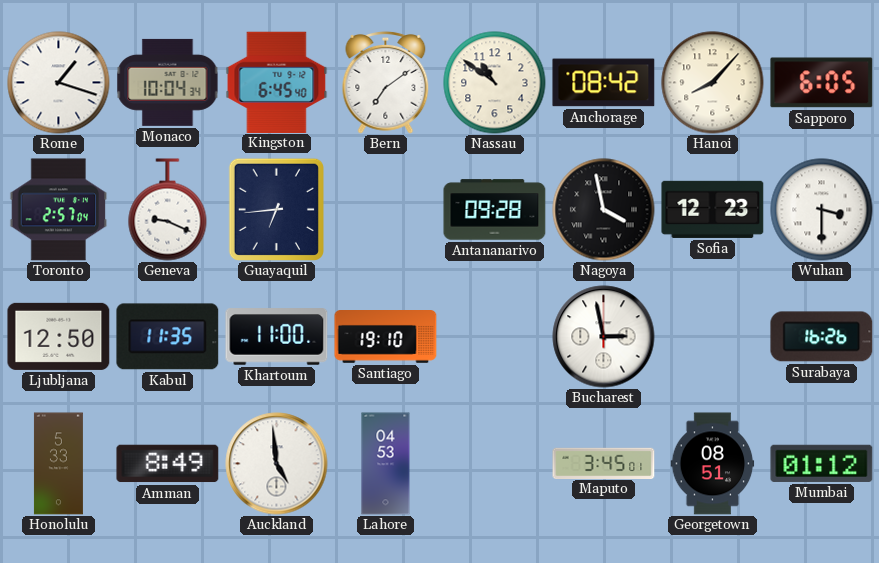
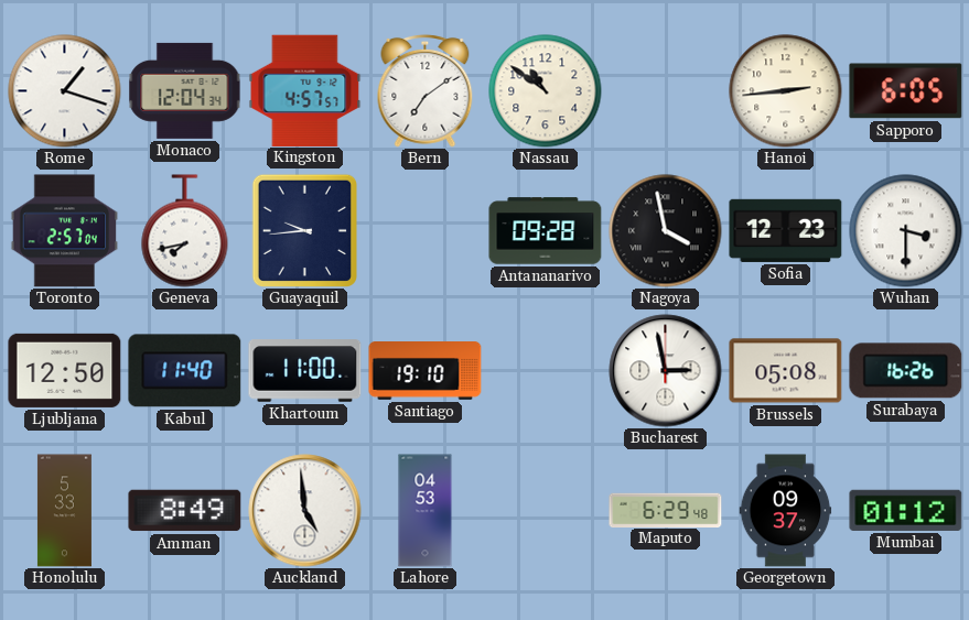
Monaco: 10:04 -> 12:04
Kingston: 6:45 -> 4:57
Anchorage: 08:42 -> none
Hanoi: 8:07 -> 2:44
Geneva: 9:19 -> 7:43
Guayaquil: 6:44 -> 9:44
Kabul: 11:35 -> 11:40
Brussels: none -> 05:08
Maputo: 3:45 -> 6:29
Georgetown: 08:51 -> 09:37
